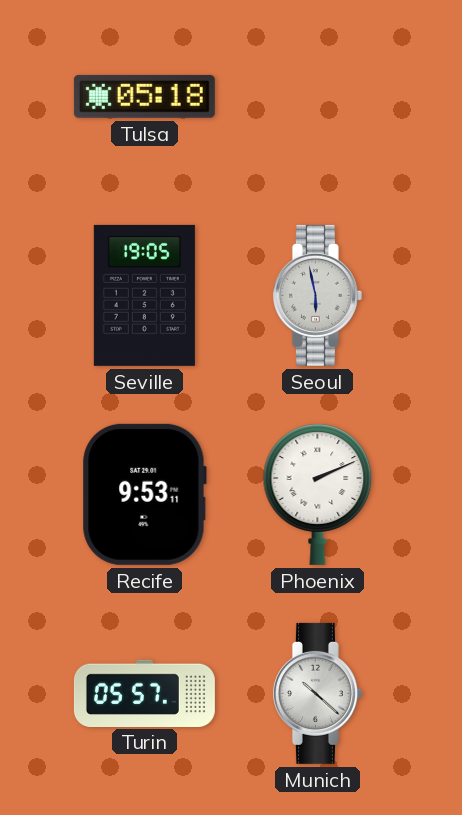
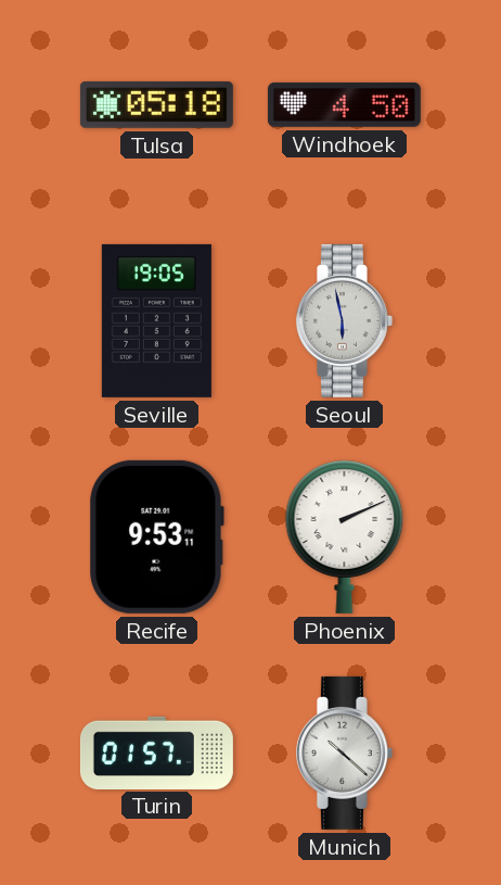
Windhoek: none -> 4:50
Turin: 05:57 -> 01:57
